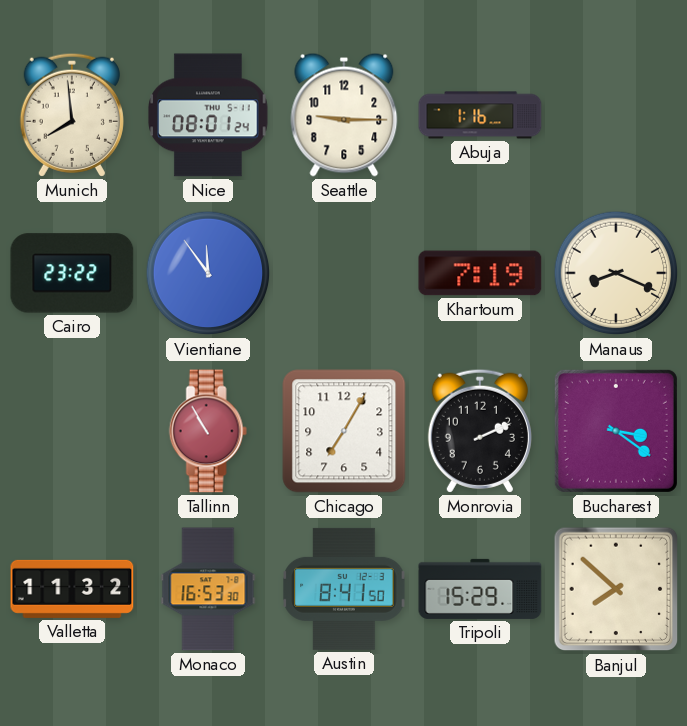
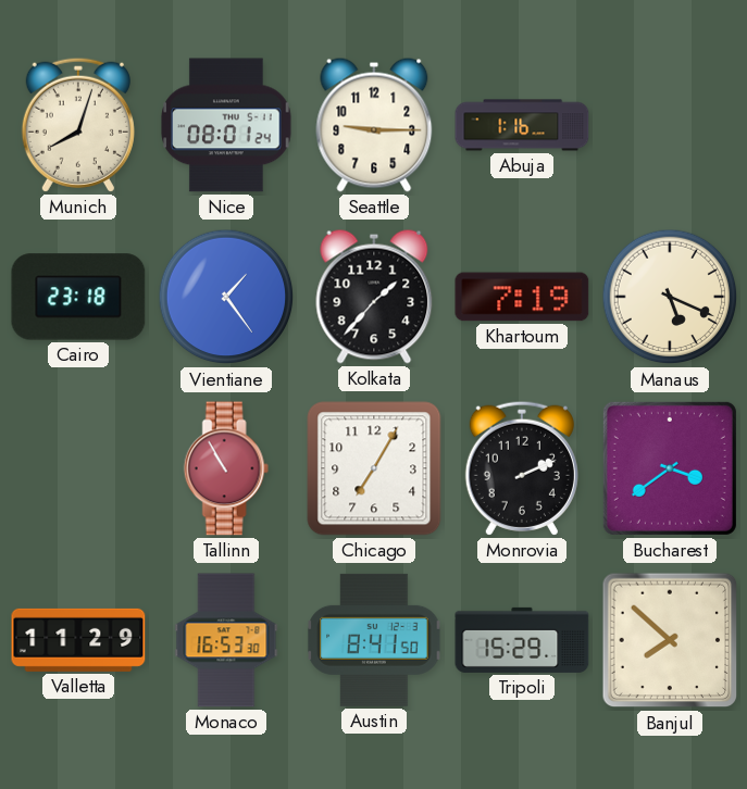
Munich: 7:59 -> 8:03
Cairo: 23:22 -> 23:18
Vientiane: 11:54 -> 1:24
Kolkata: none -> 1:37
Manaus: 8:19 -> 5:19
Bucharest: 3:21 -> 3:39
Valletta: 11:32 -> 11:29
